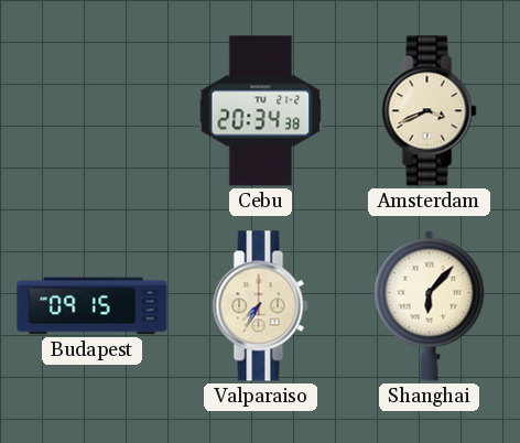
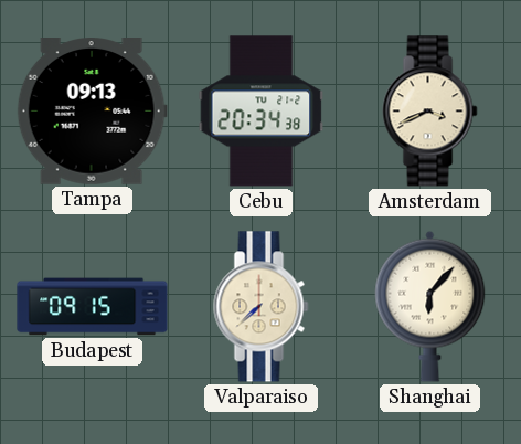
Tampa: none -> 09:13
Valparaiso: 7:35 -> 7:38
